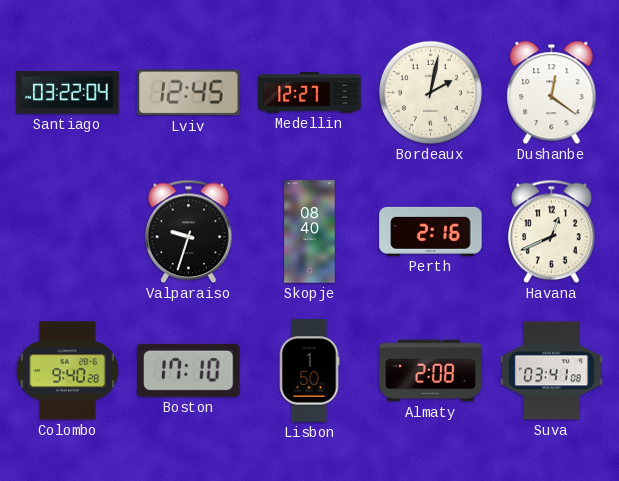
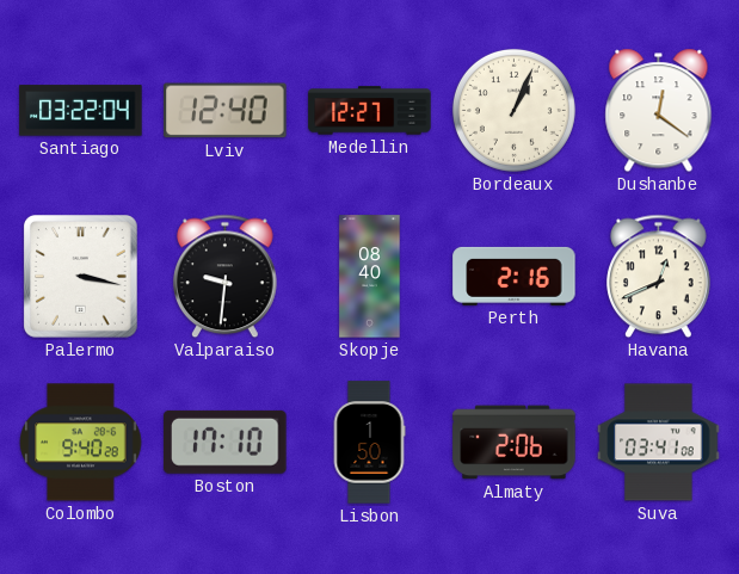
Lviv: 12:45 -> 12:40
Bordeaux: 2:02 -> 1:04
Palermo: none -> 3:17
Valparaiso: 9:33 -> 9:31
Almaty: 2:08 -> 2:06
